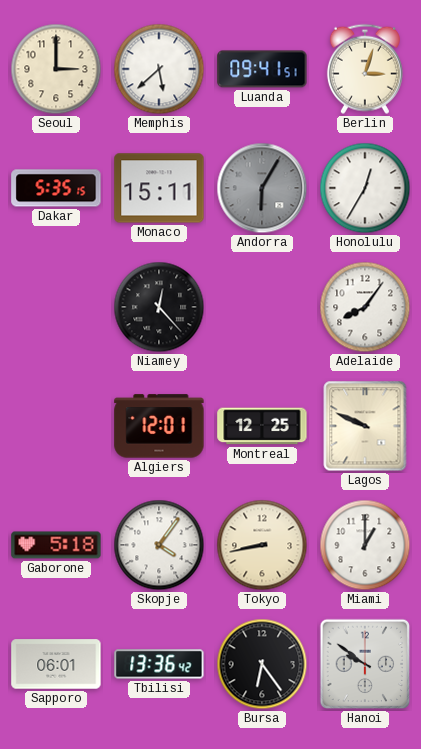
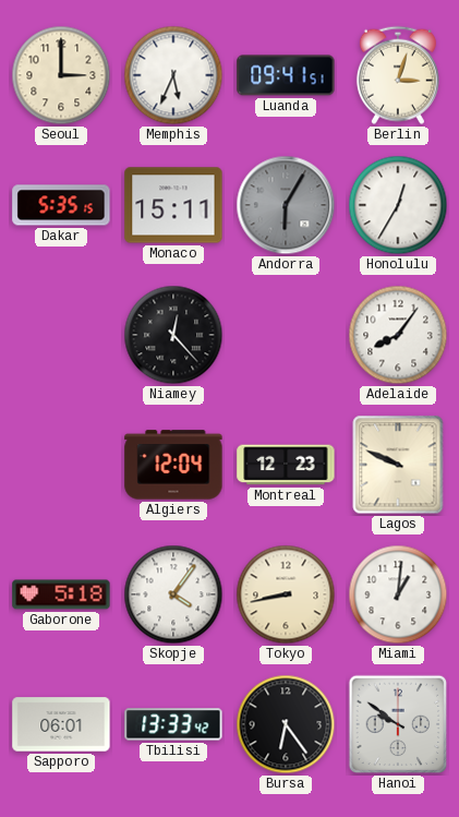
Memphis: 5:38 -> 5:34
Algiers: 12:01 -> 12:04
Montreal: 12:25 -> 12:23
Miami: 1:00 -> 1:01
Tbilisi: 13:36 -> 13:33
